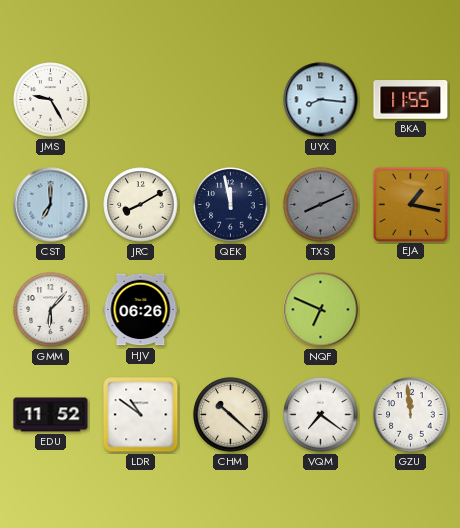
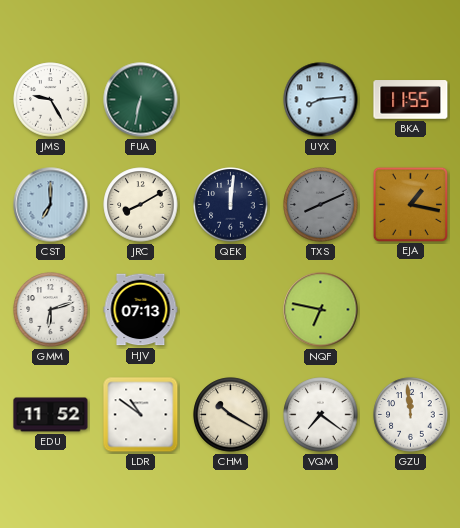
FUA: none -> 6:32
UYX: 8:16 -> 8:14
QEK: 11:58 -> 12:01
GMM: 6:07 -> 6:12
HJV: 06:26 -> 07:13
NQF: 6:49 -> 6:47
CHM: 10:22 -> 10:20
